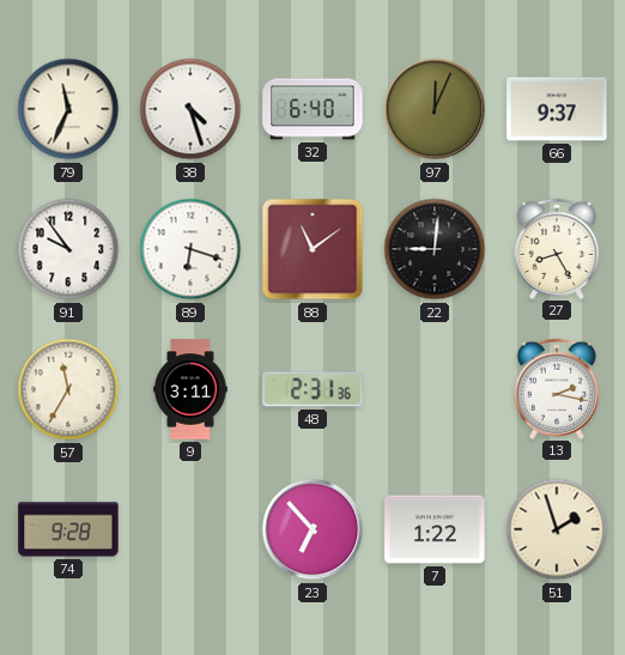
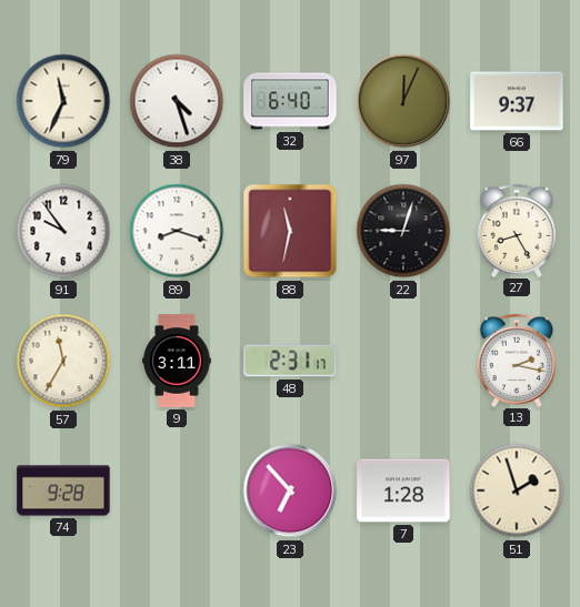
89: 6:18 -> 8:18
88: 11:09 -> 11:32
22: 9:01 -> 9:03
48: 2:31:36 -> 2:31:17
7: 1:22 -> 1:28
